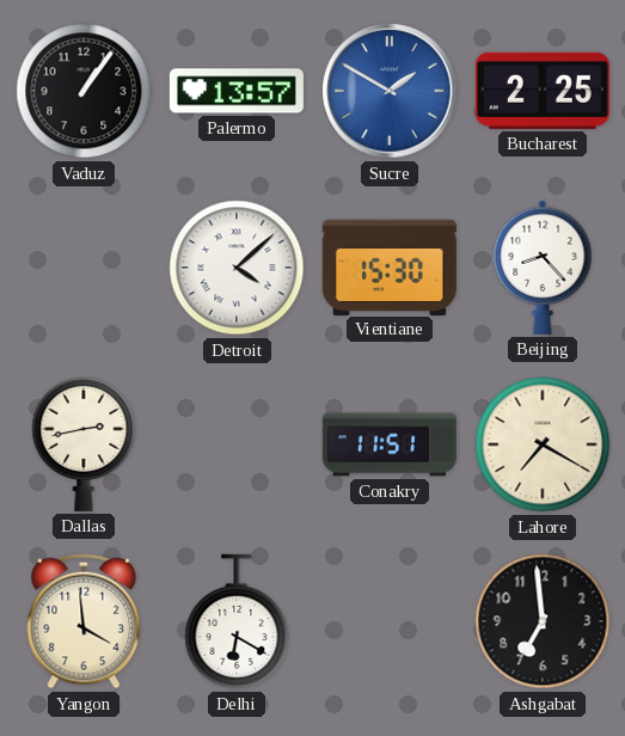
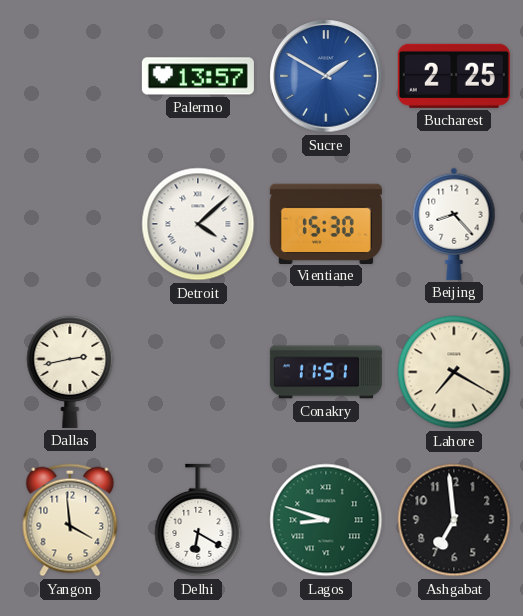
Vaduz: 1:06 -> none
Lagos: none -> 8:48
